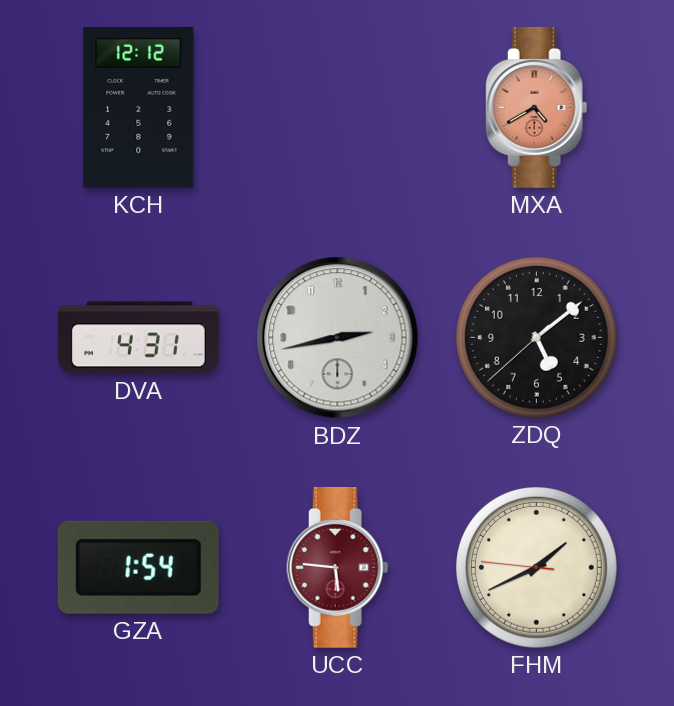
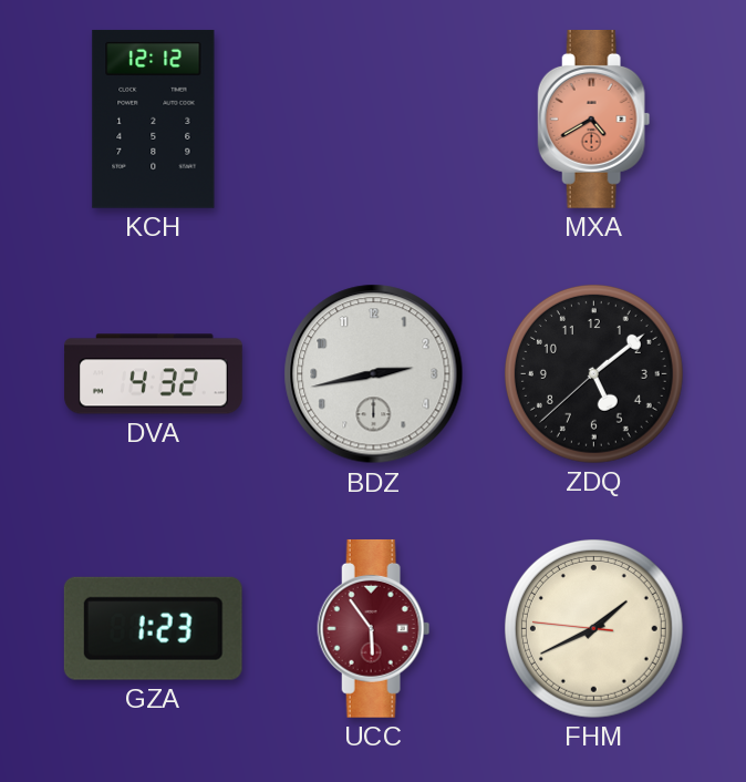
DVA: 4:31 -> 4:32
GZA: 1:54 -> 1:23
UCC: 5:46 -> 5:54
